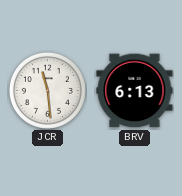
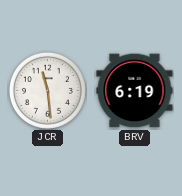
BRV: 6:13 -> 6:19
